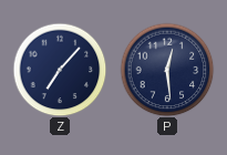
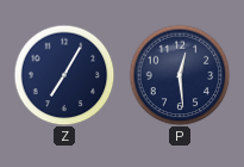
Z: 7:07 -> 7:05
